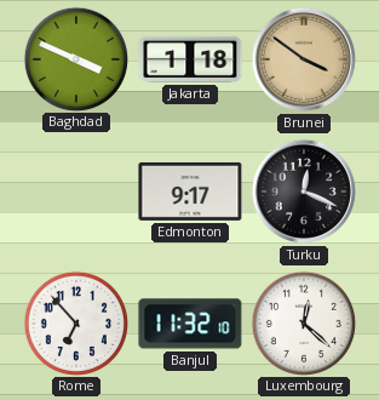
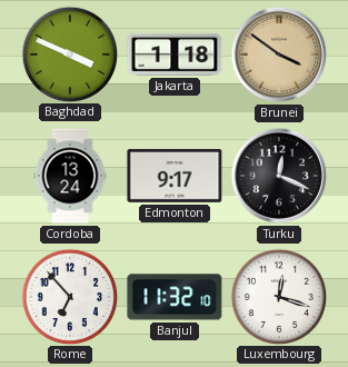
Cordoba: none -> 13:24
Luxembourg: 12:22 -> 12:18
